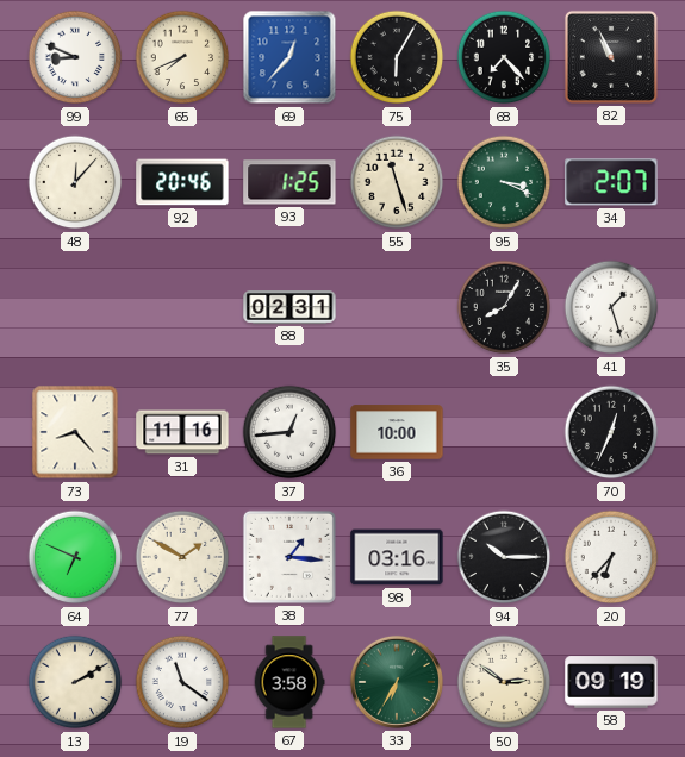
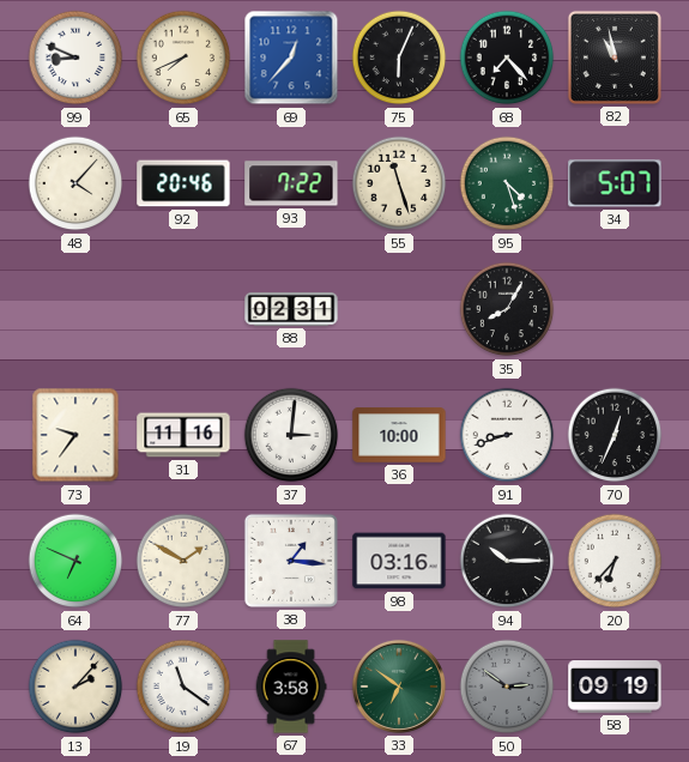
75: 6:05 -> 6:04
82: 10:56 -> 10:58
48: 12:07 -> 4:07
93: 1:25 -> 7:22
95: 3:19 -> 4:27
34: 2:07 -> 5:07
41: 1:27 -> none
73: 8:23 -> 9:36
37: 12:44 -> 3:01
91: none -> 8:42
13: 2:10 -> 2:07
33: 6:35 -> 6:51
50 dial: cream -> grey
